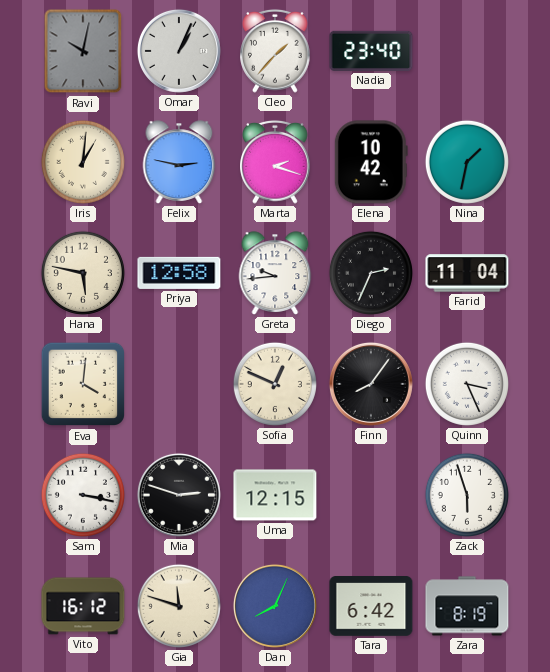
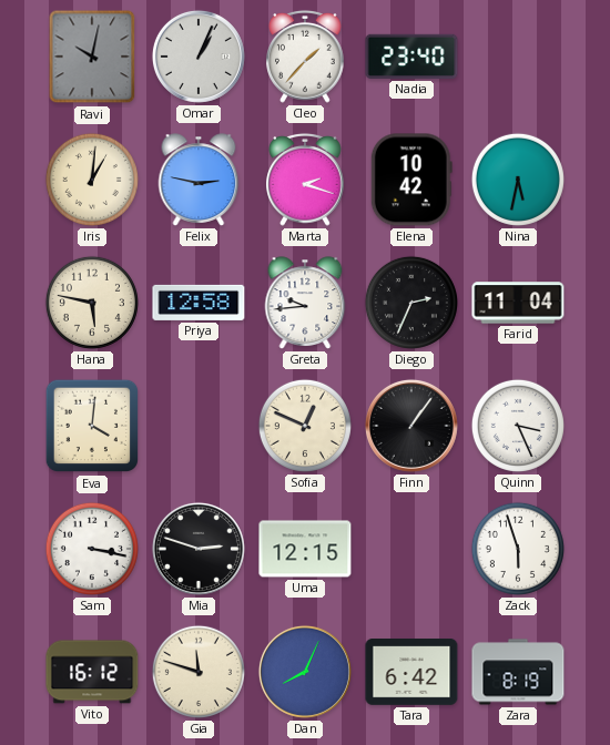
Nina: 1:32 -> 5:32
Finn: 8:06 -> 1:06
